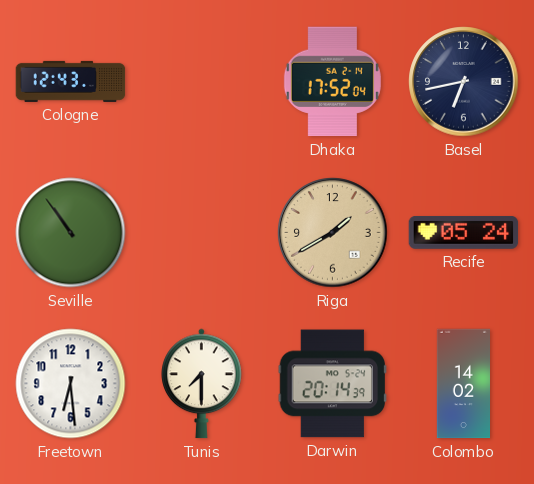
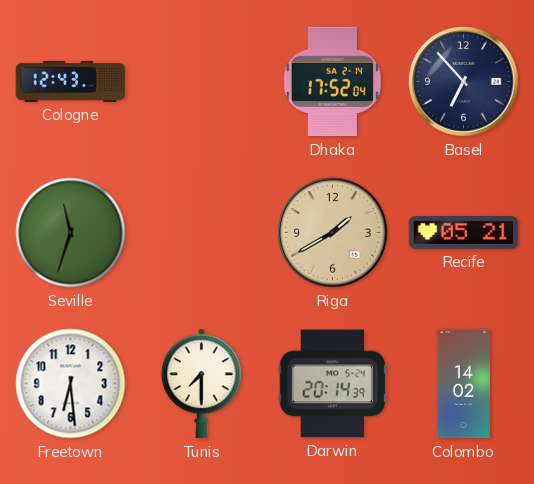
Basel: 6:43 -> 6:53
Seville: 10:54 -> 11:33
Recife: 05:24 -> 05:21
